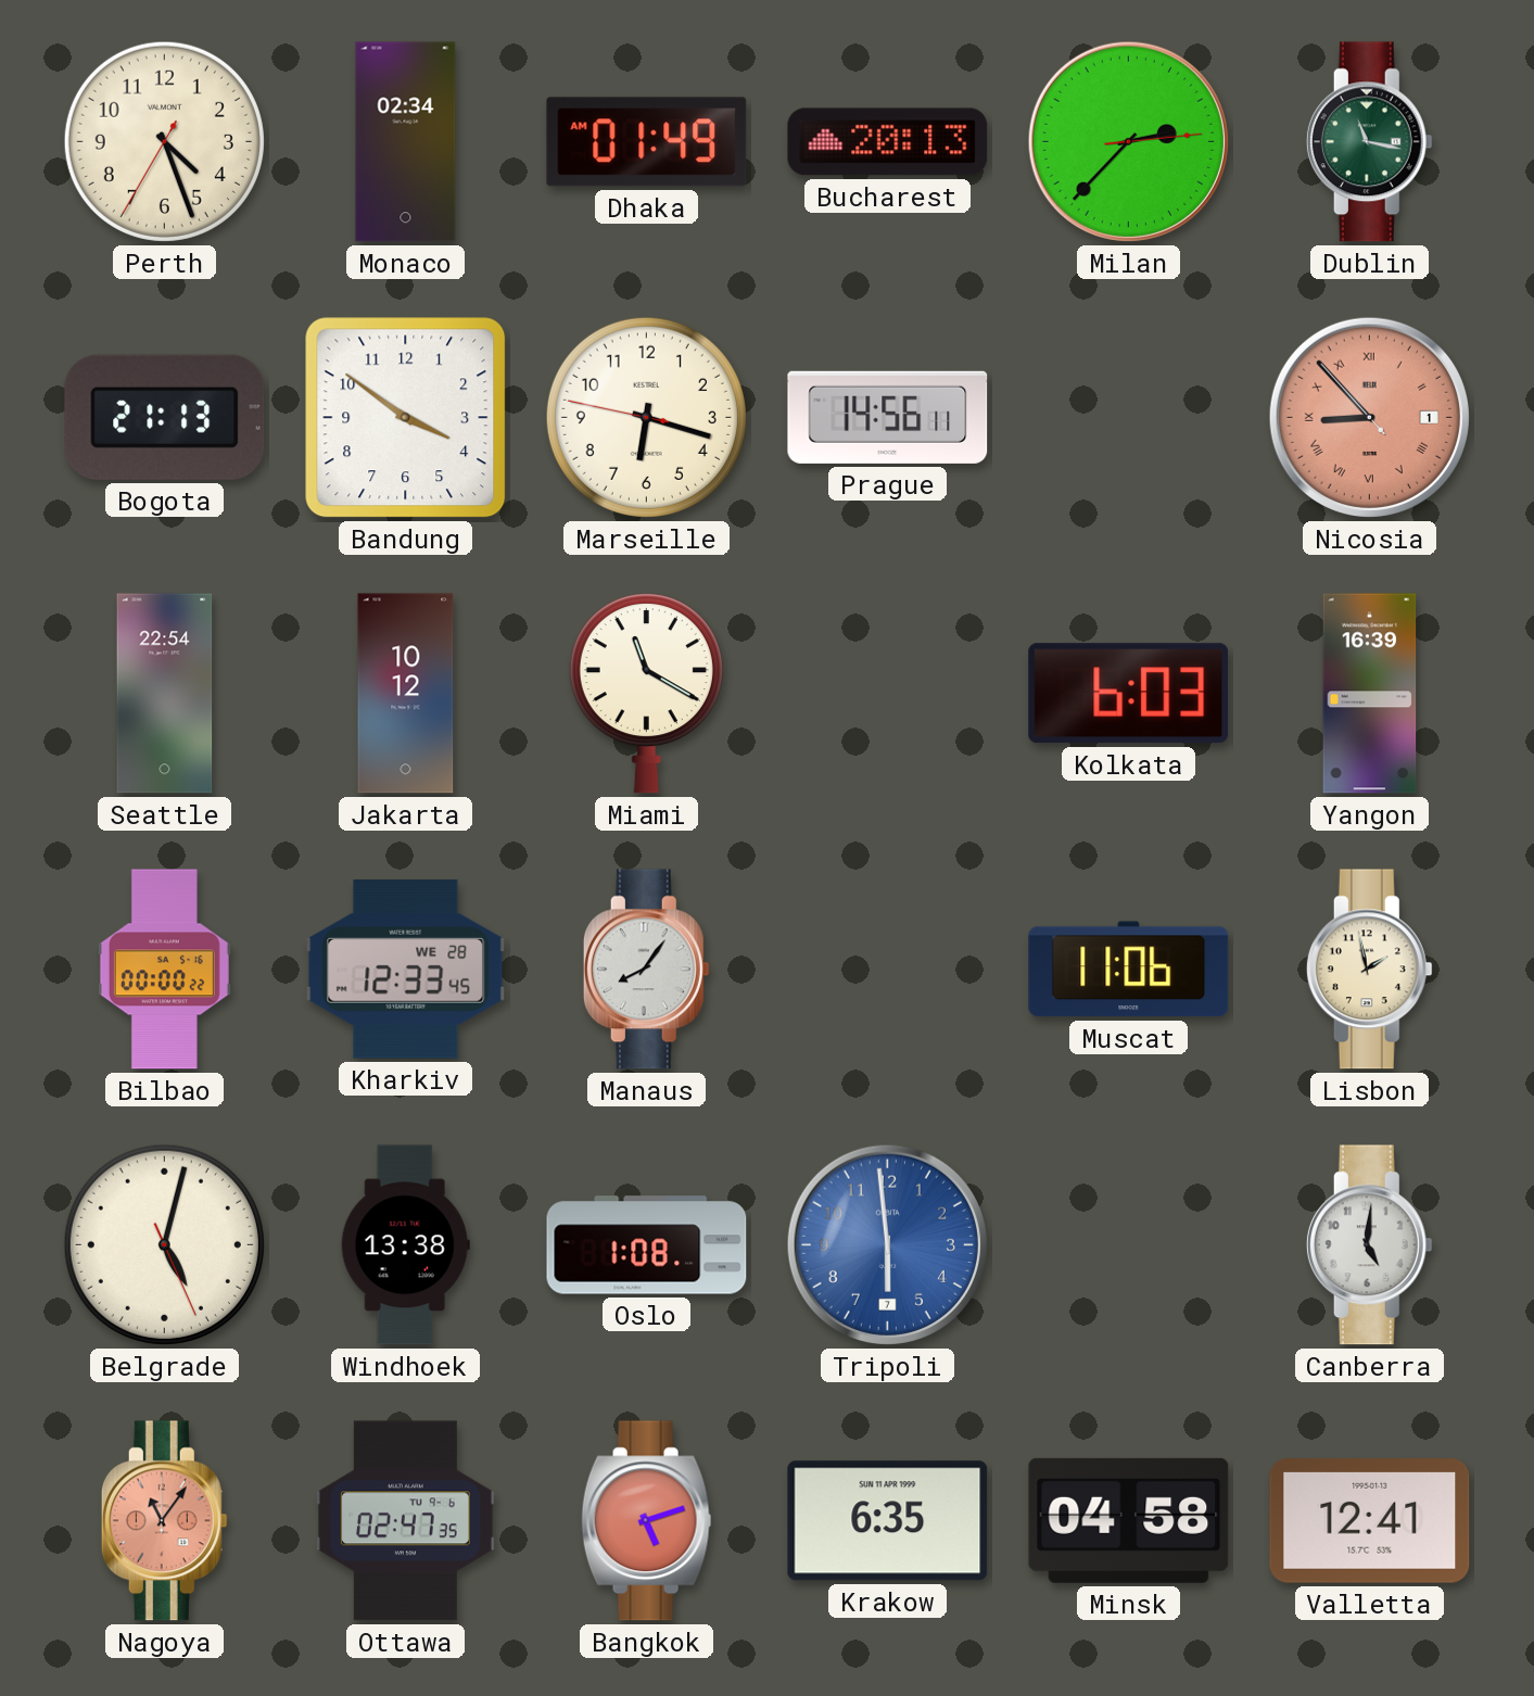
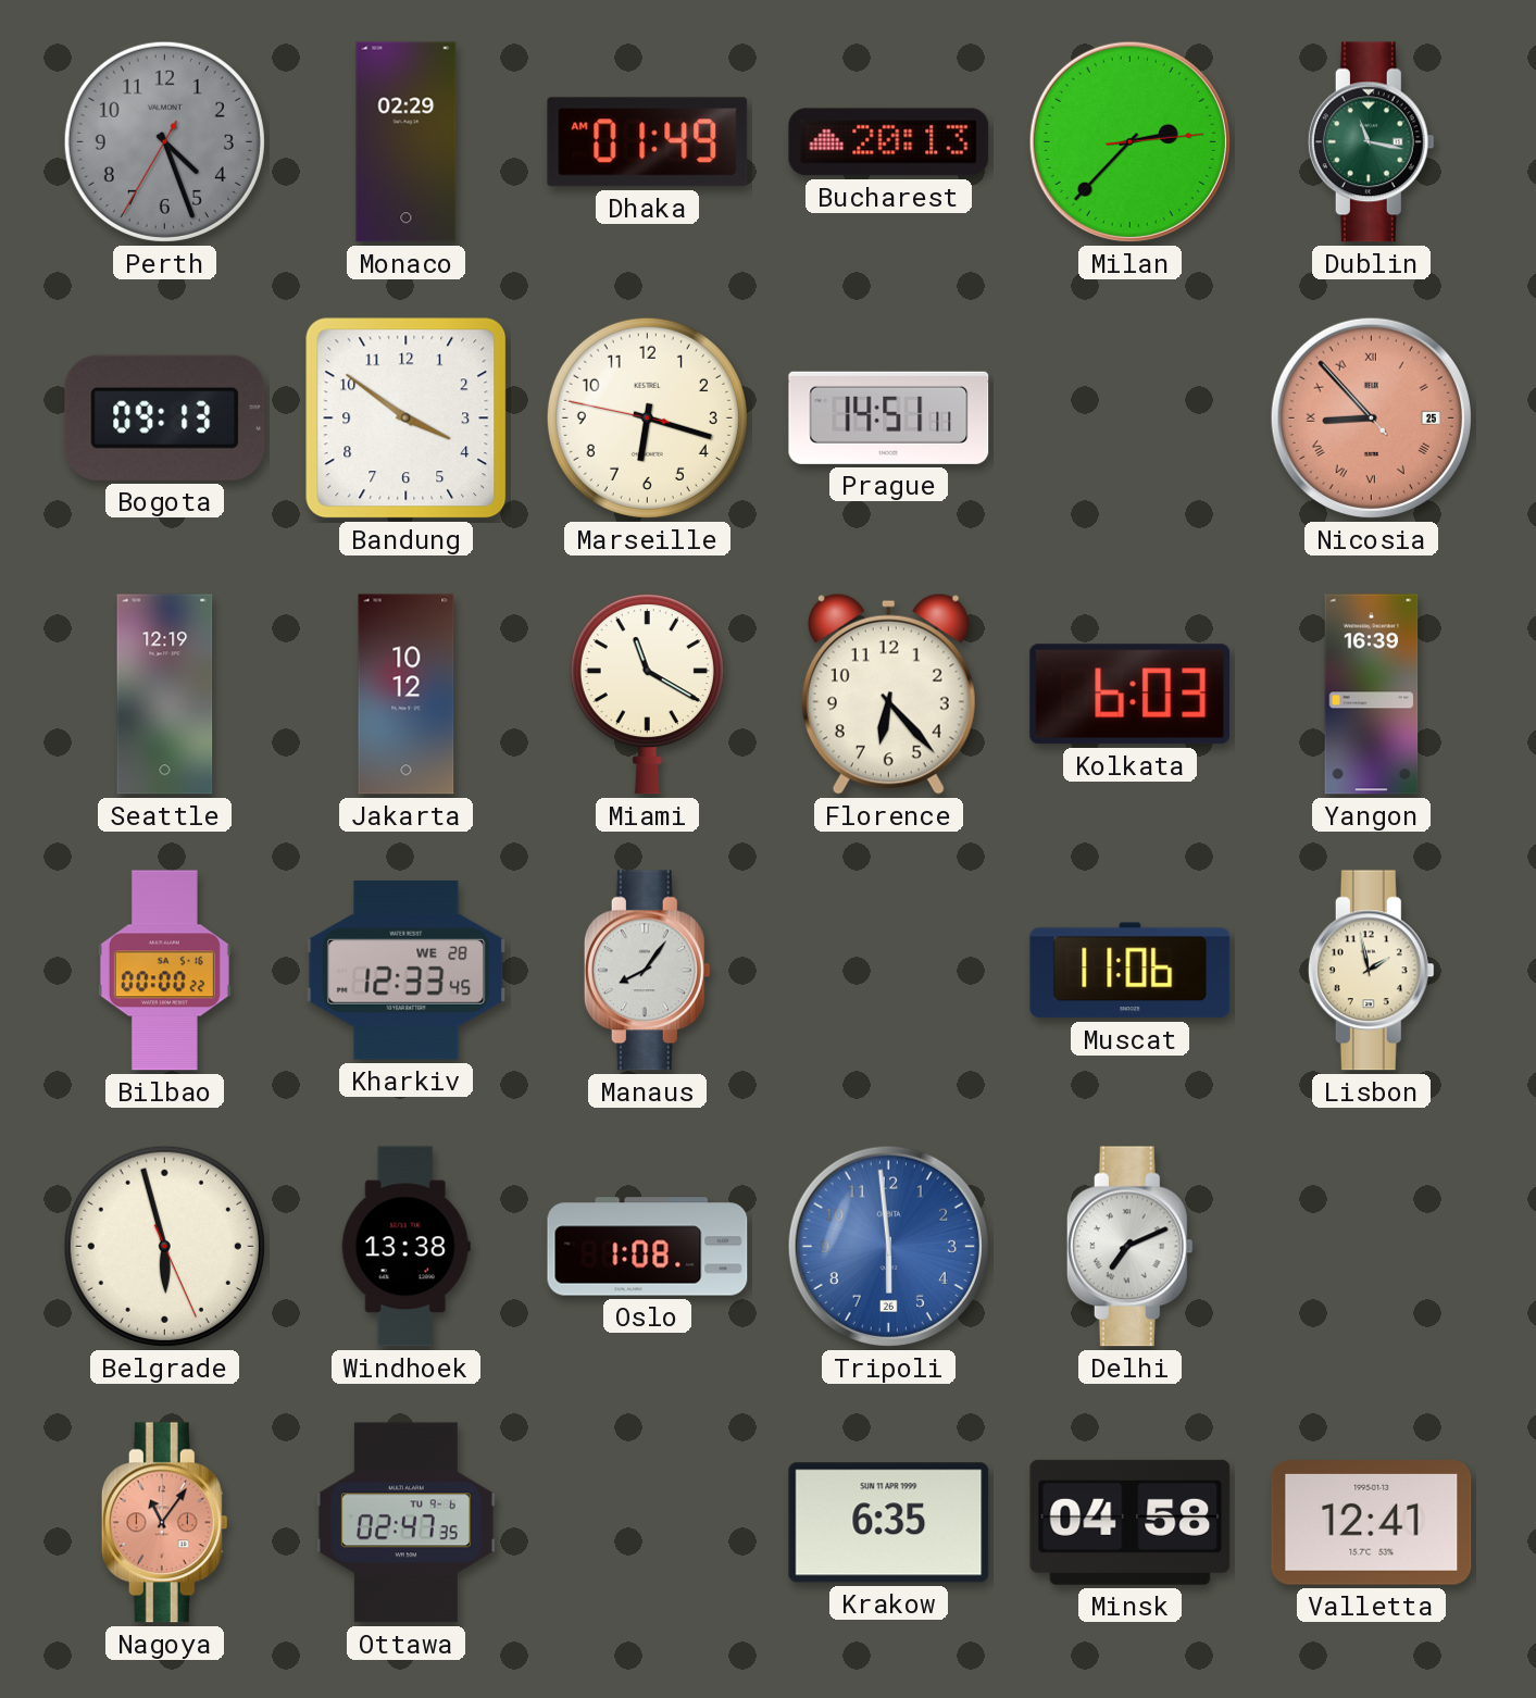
Perth dial: cream -> grey
Monaco: 02:34 -> 02:29
Bogota: 21:13 -> 09:13
Prague: 14:56 -> 14:51
Nicosia date: 1 -> 25
Seattle: 22:54 -> 12:19
Florence: none -> 6:23
Belgrade: 5:02 -> 5:57
Tripoli date: 7 -> 26
Delhi: none -> 7:11
Canberra: 5:01 -> none
Bangkok: 5:12 -> none
